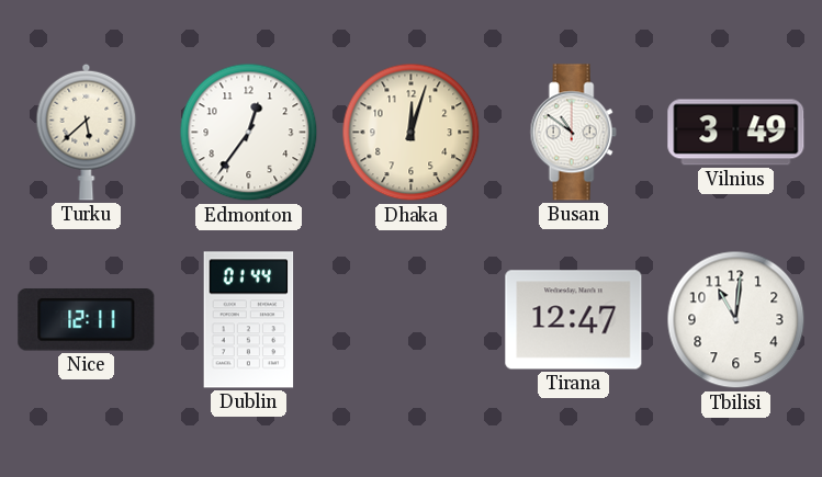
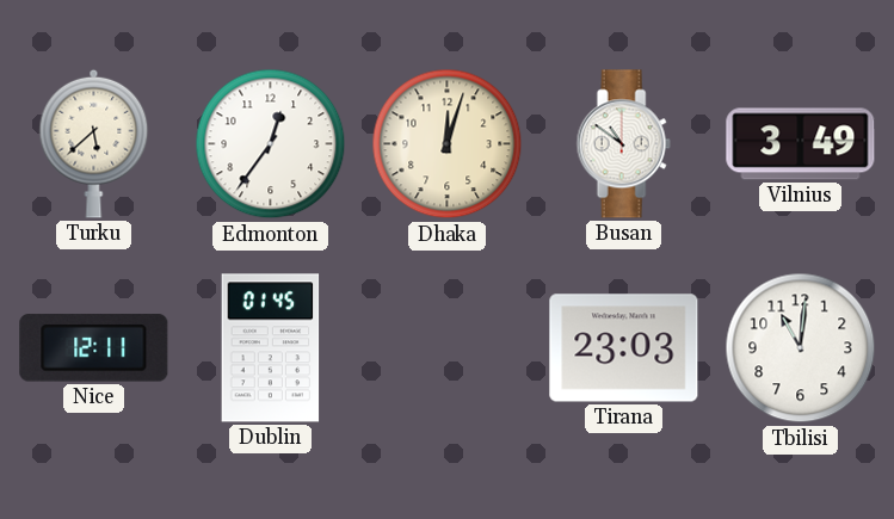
Dublin: 01:44 -> 01:45
Tirana: 12:47 -> 23:03
